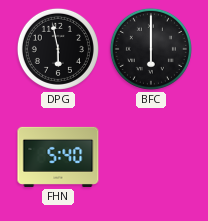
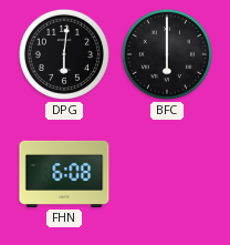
DPG: 5:58 -> 6:01
FHN: 5:40 -> 6:08
